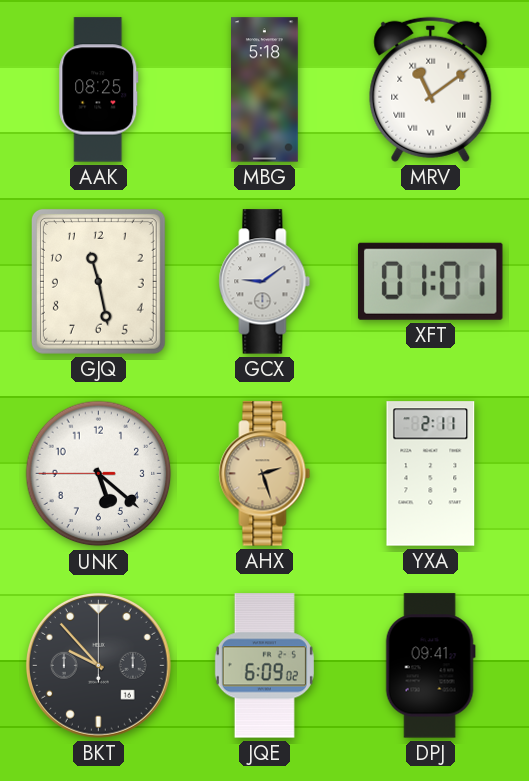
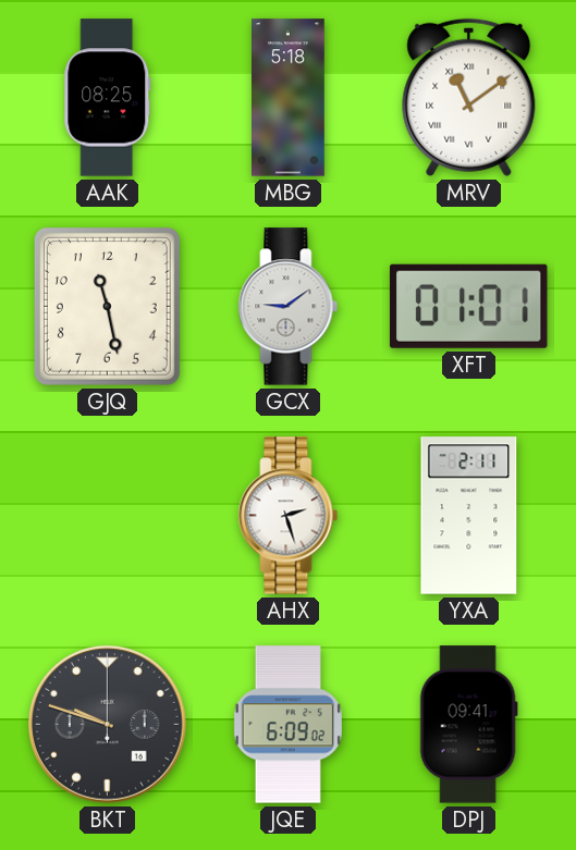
UNK: 5:21 -> none
AHX dial: champagne -> white
BKT: 9:53 -> 9:48
